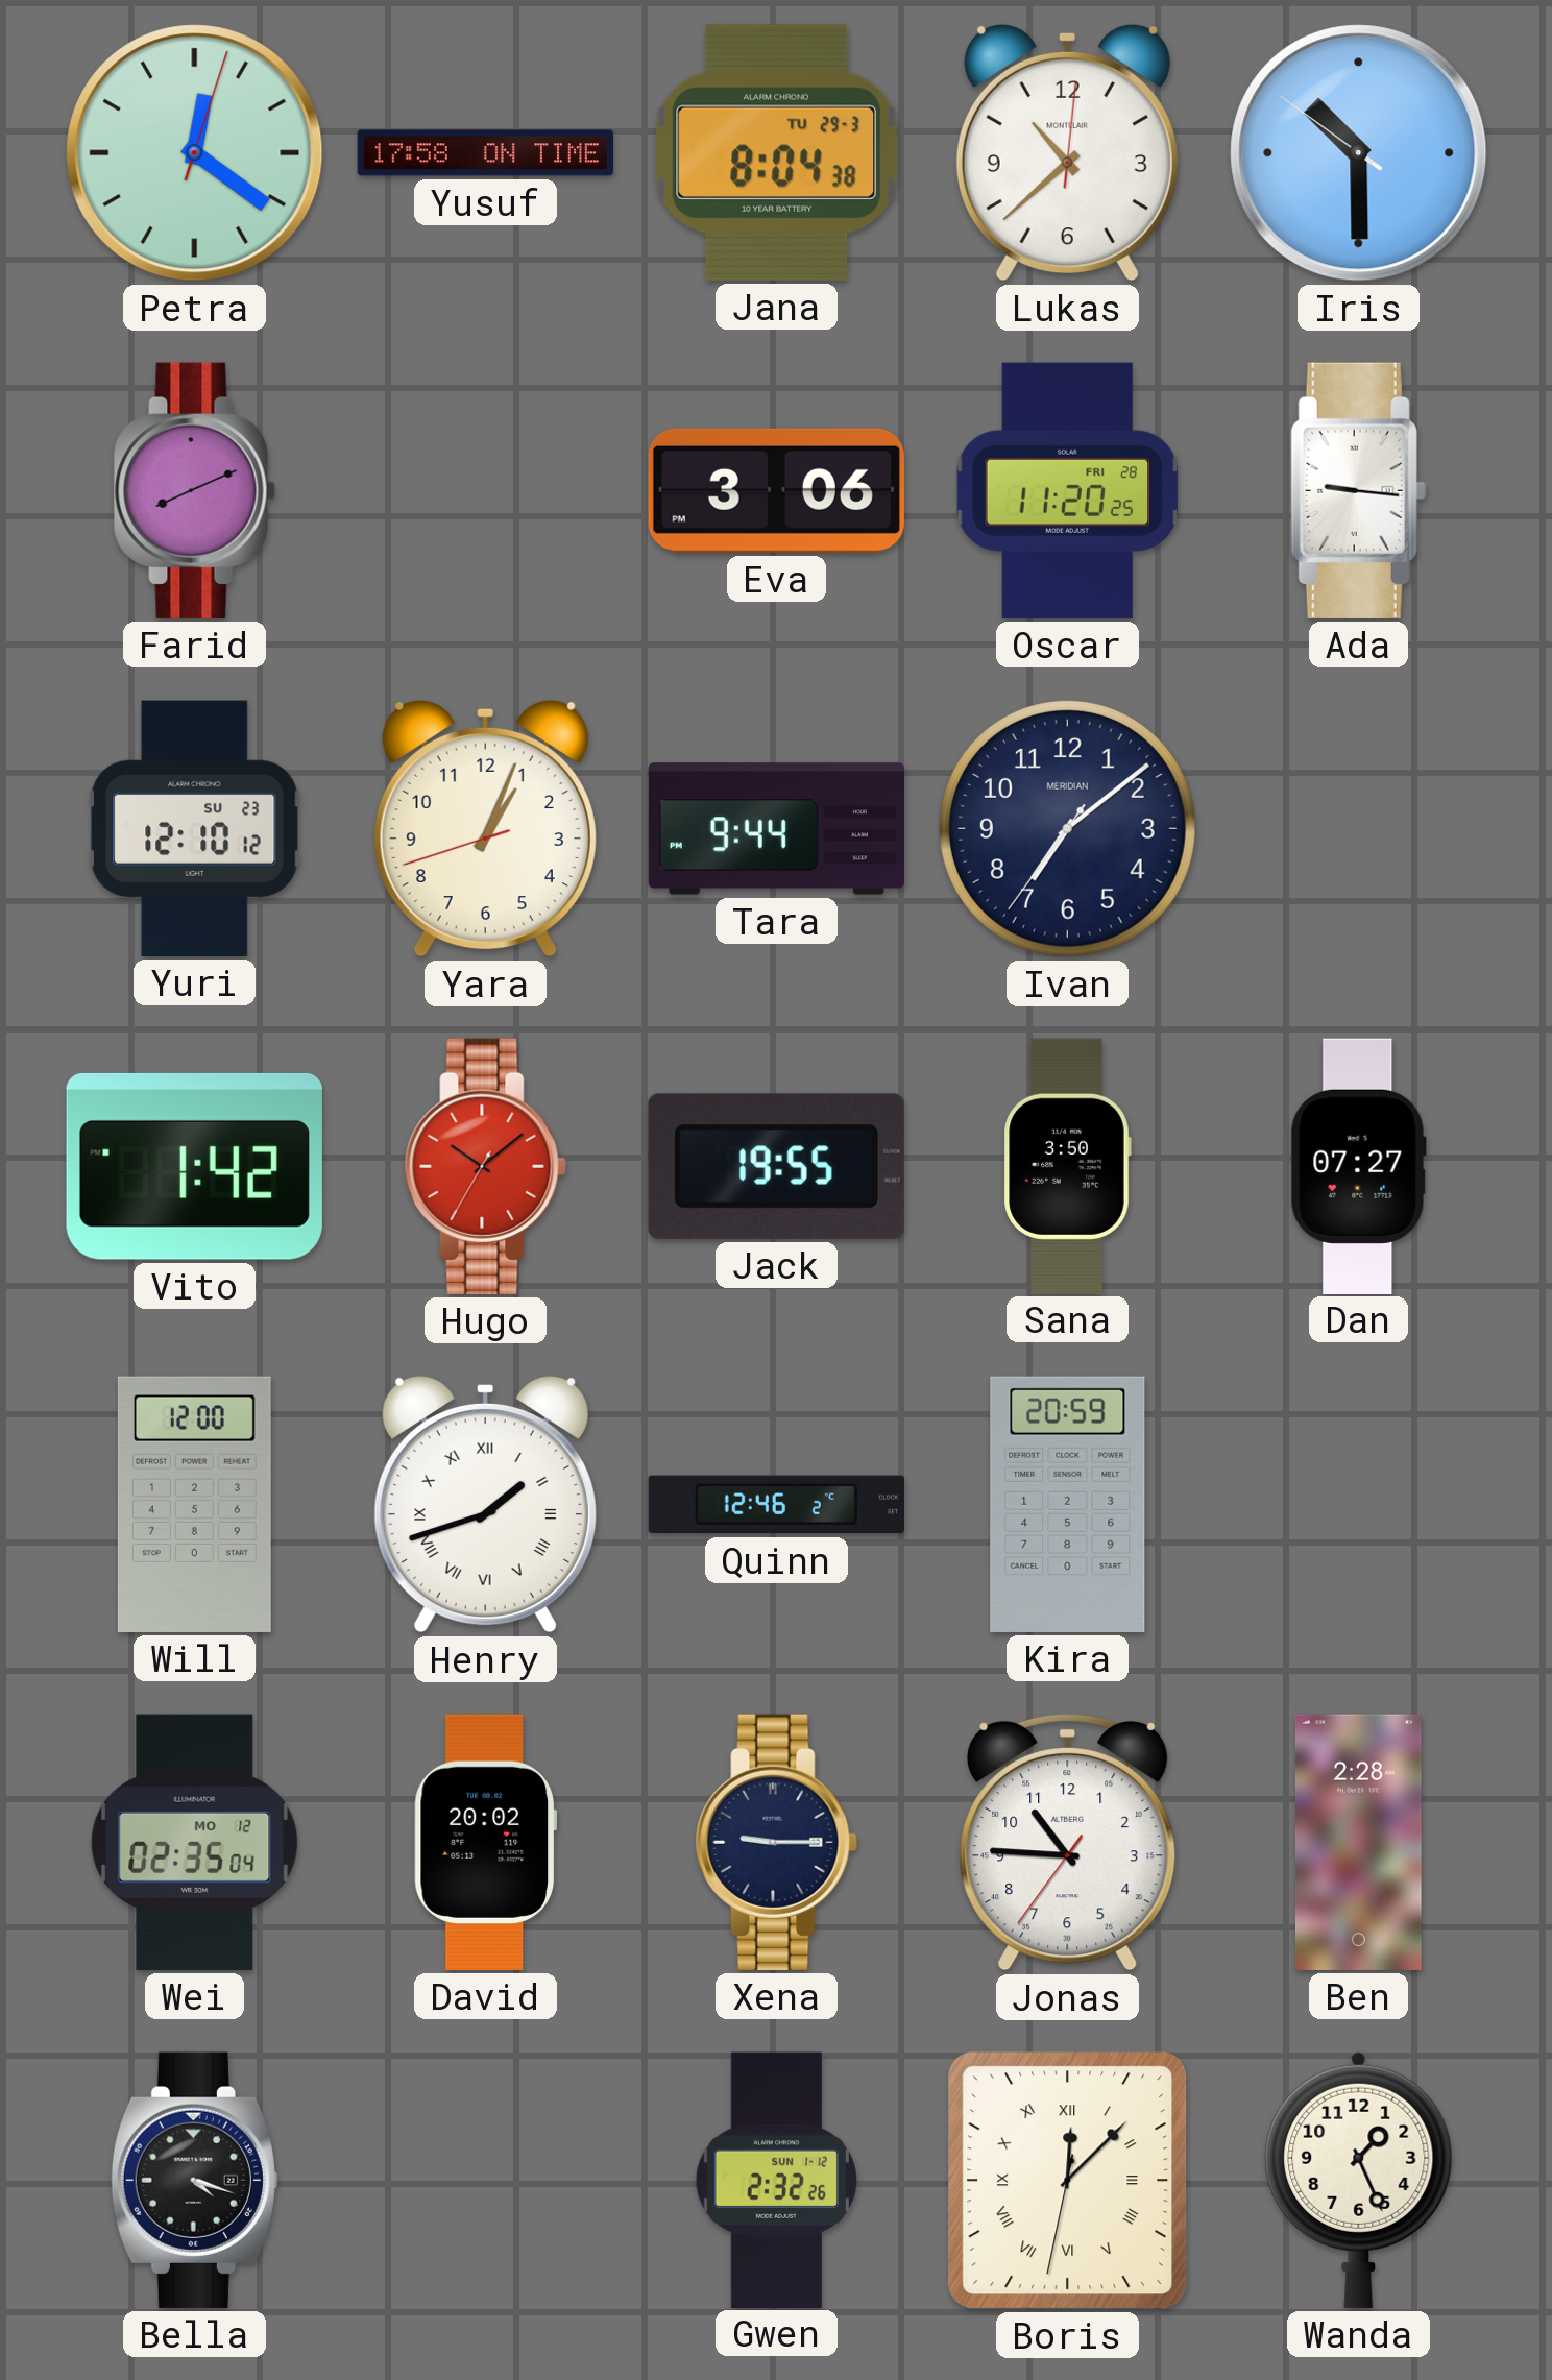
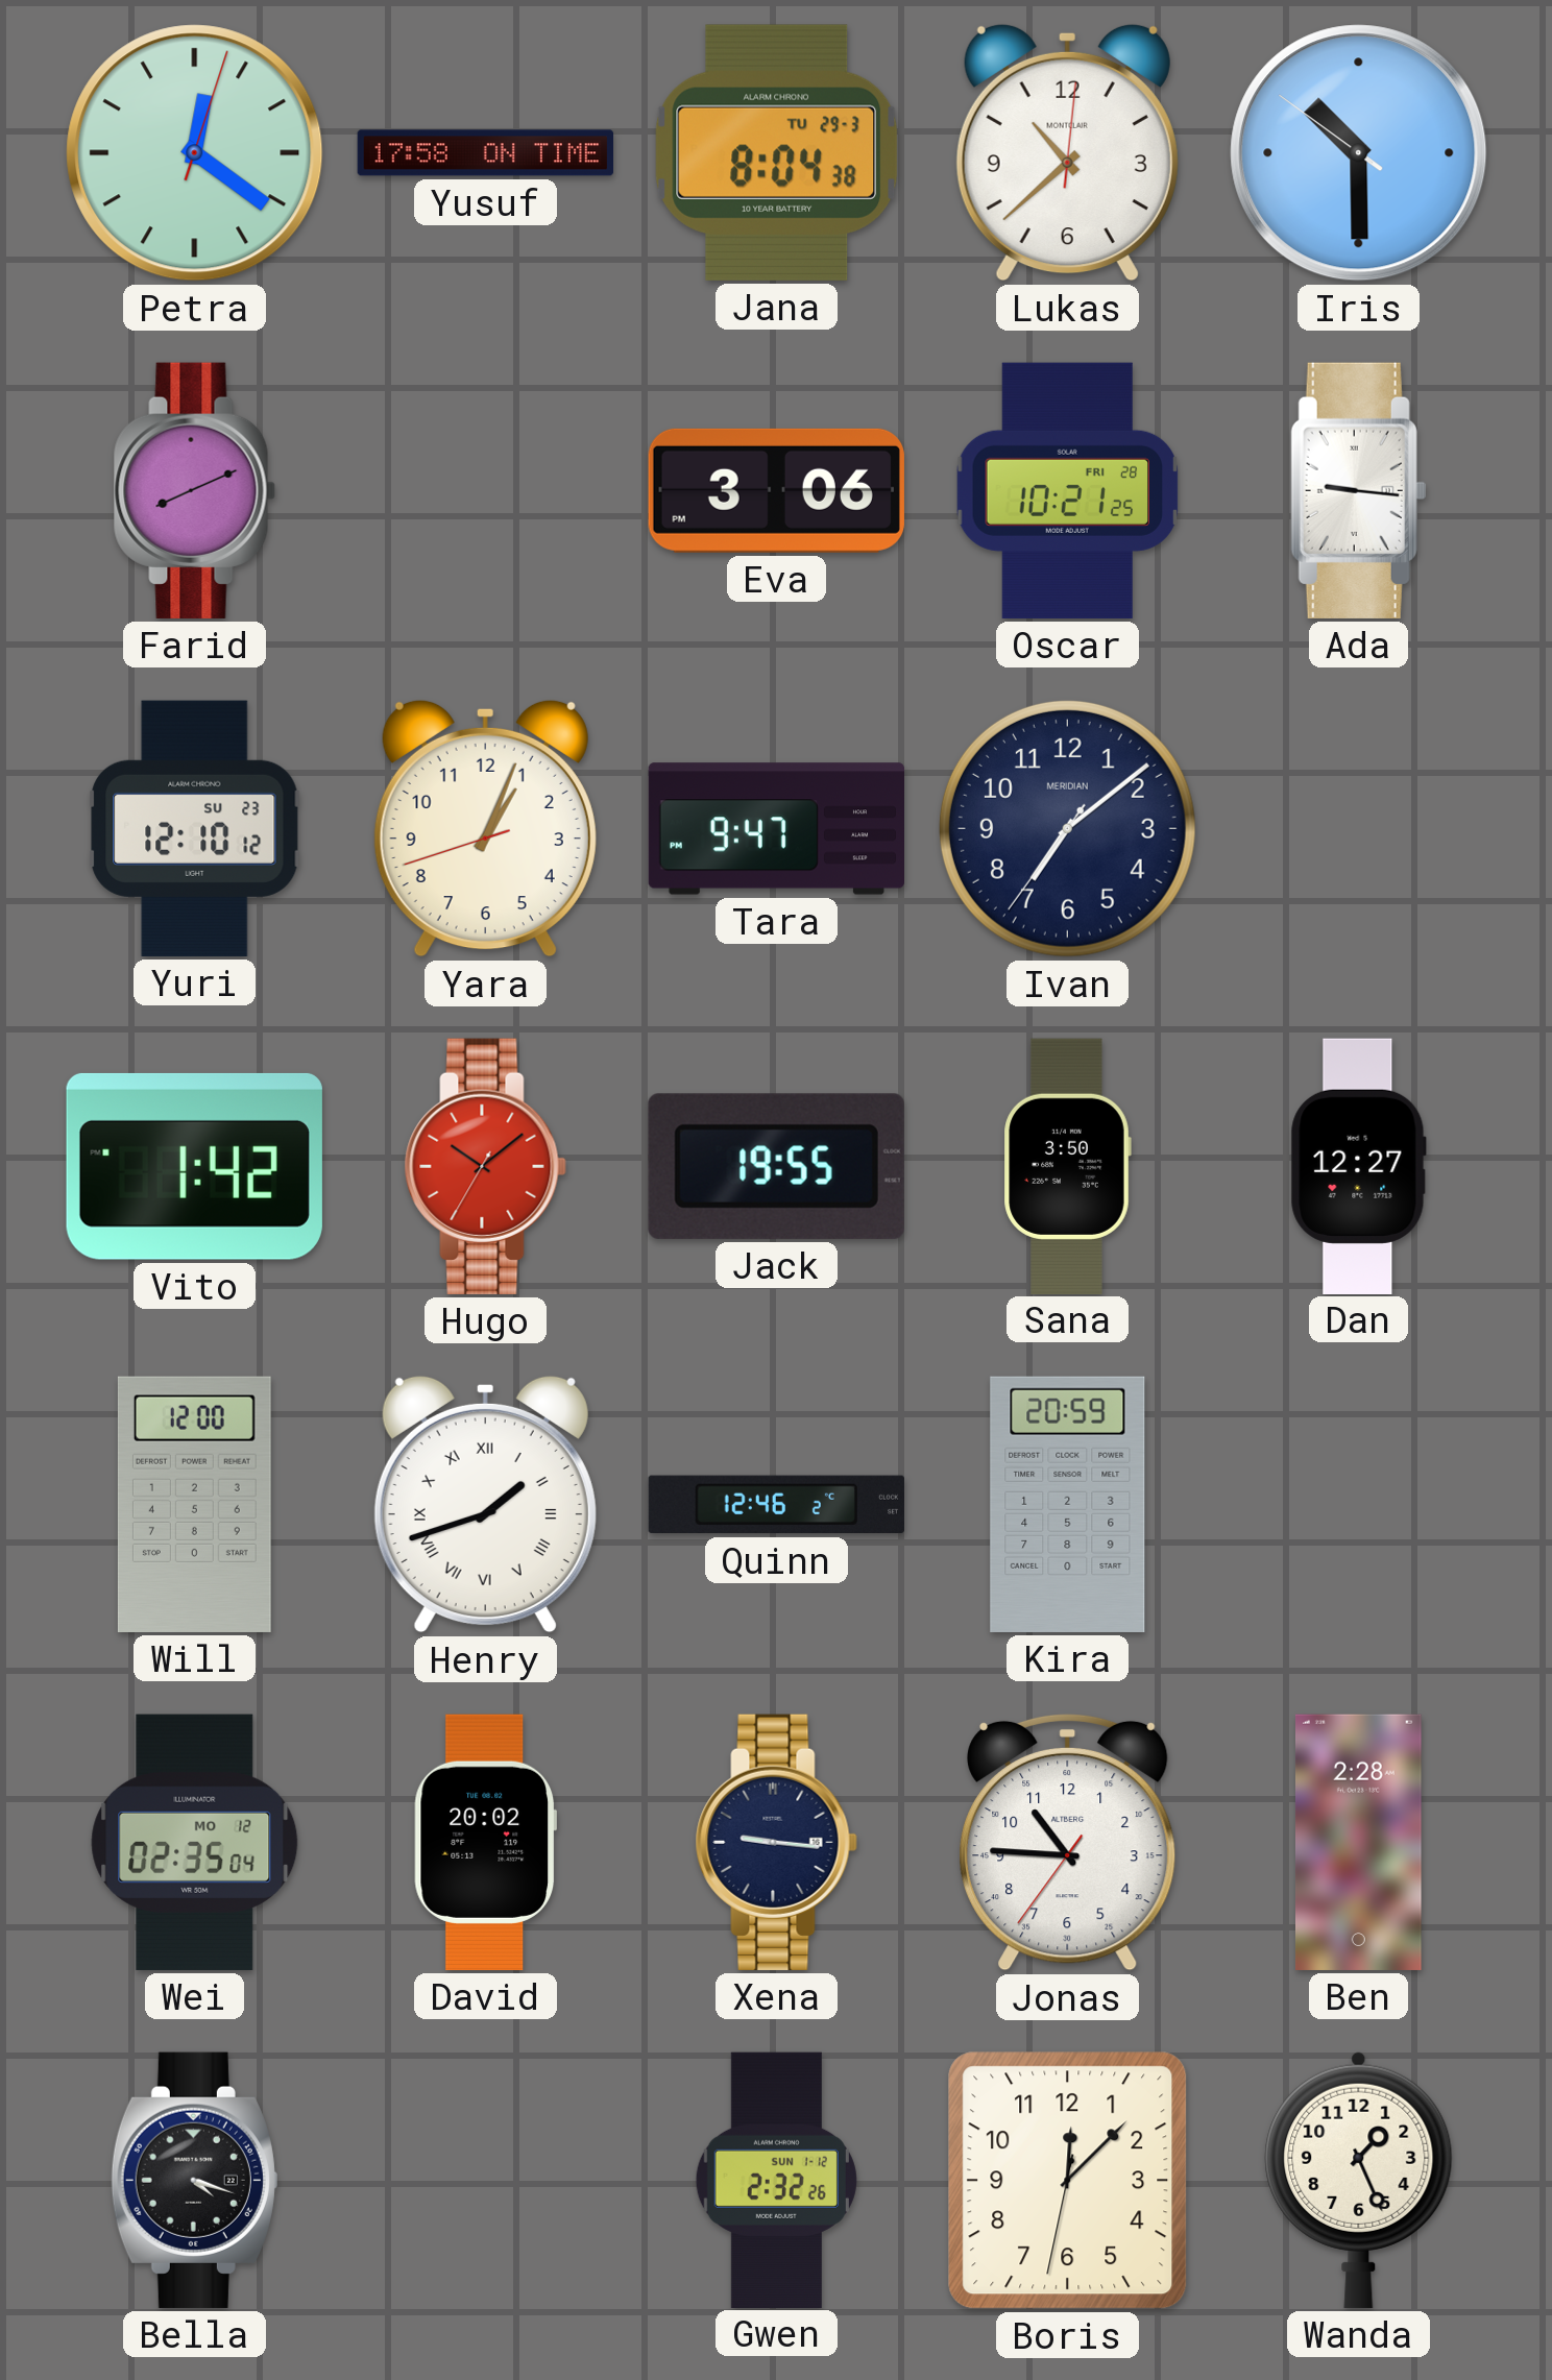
Oscar: 11:20 -> 10:21
Tara: 9:44 -> 9:47
Dan: 07:27 -> 12:27
Xena: 9:15 -> 9:16
Boris numerals: Roman -> Arabic
